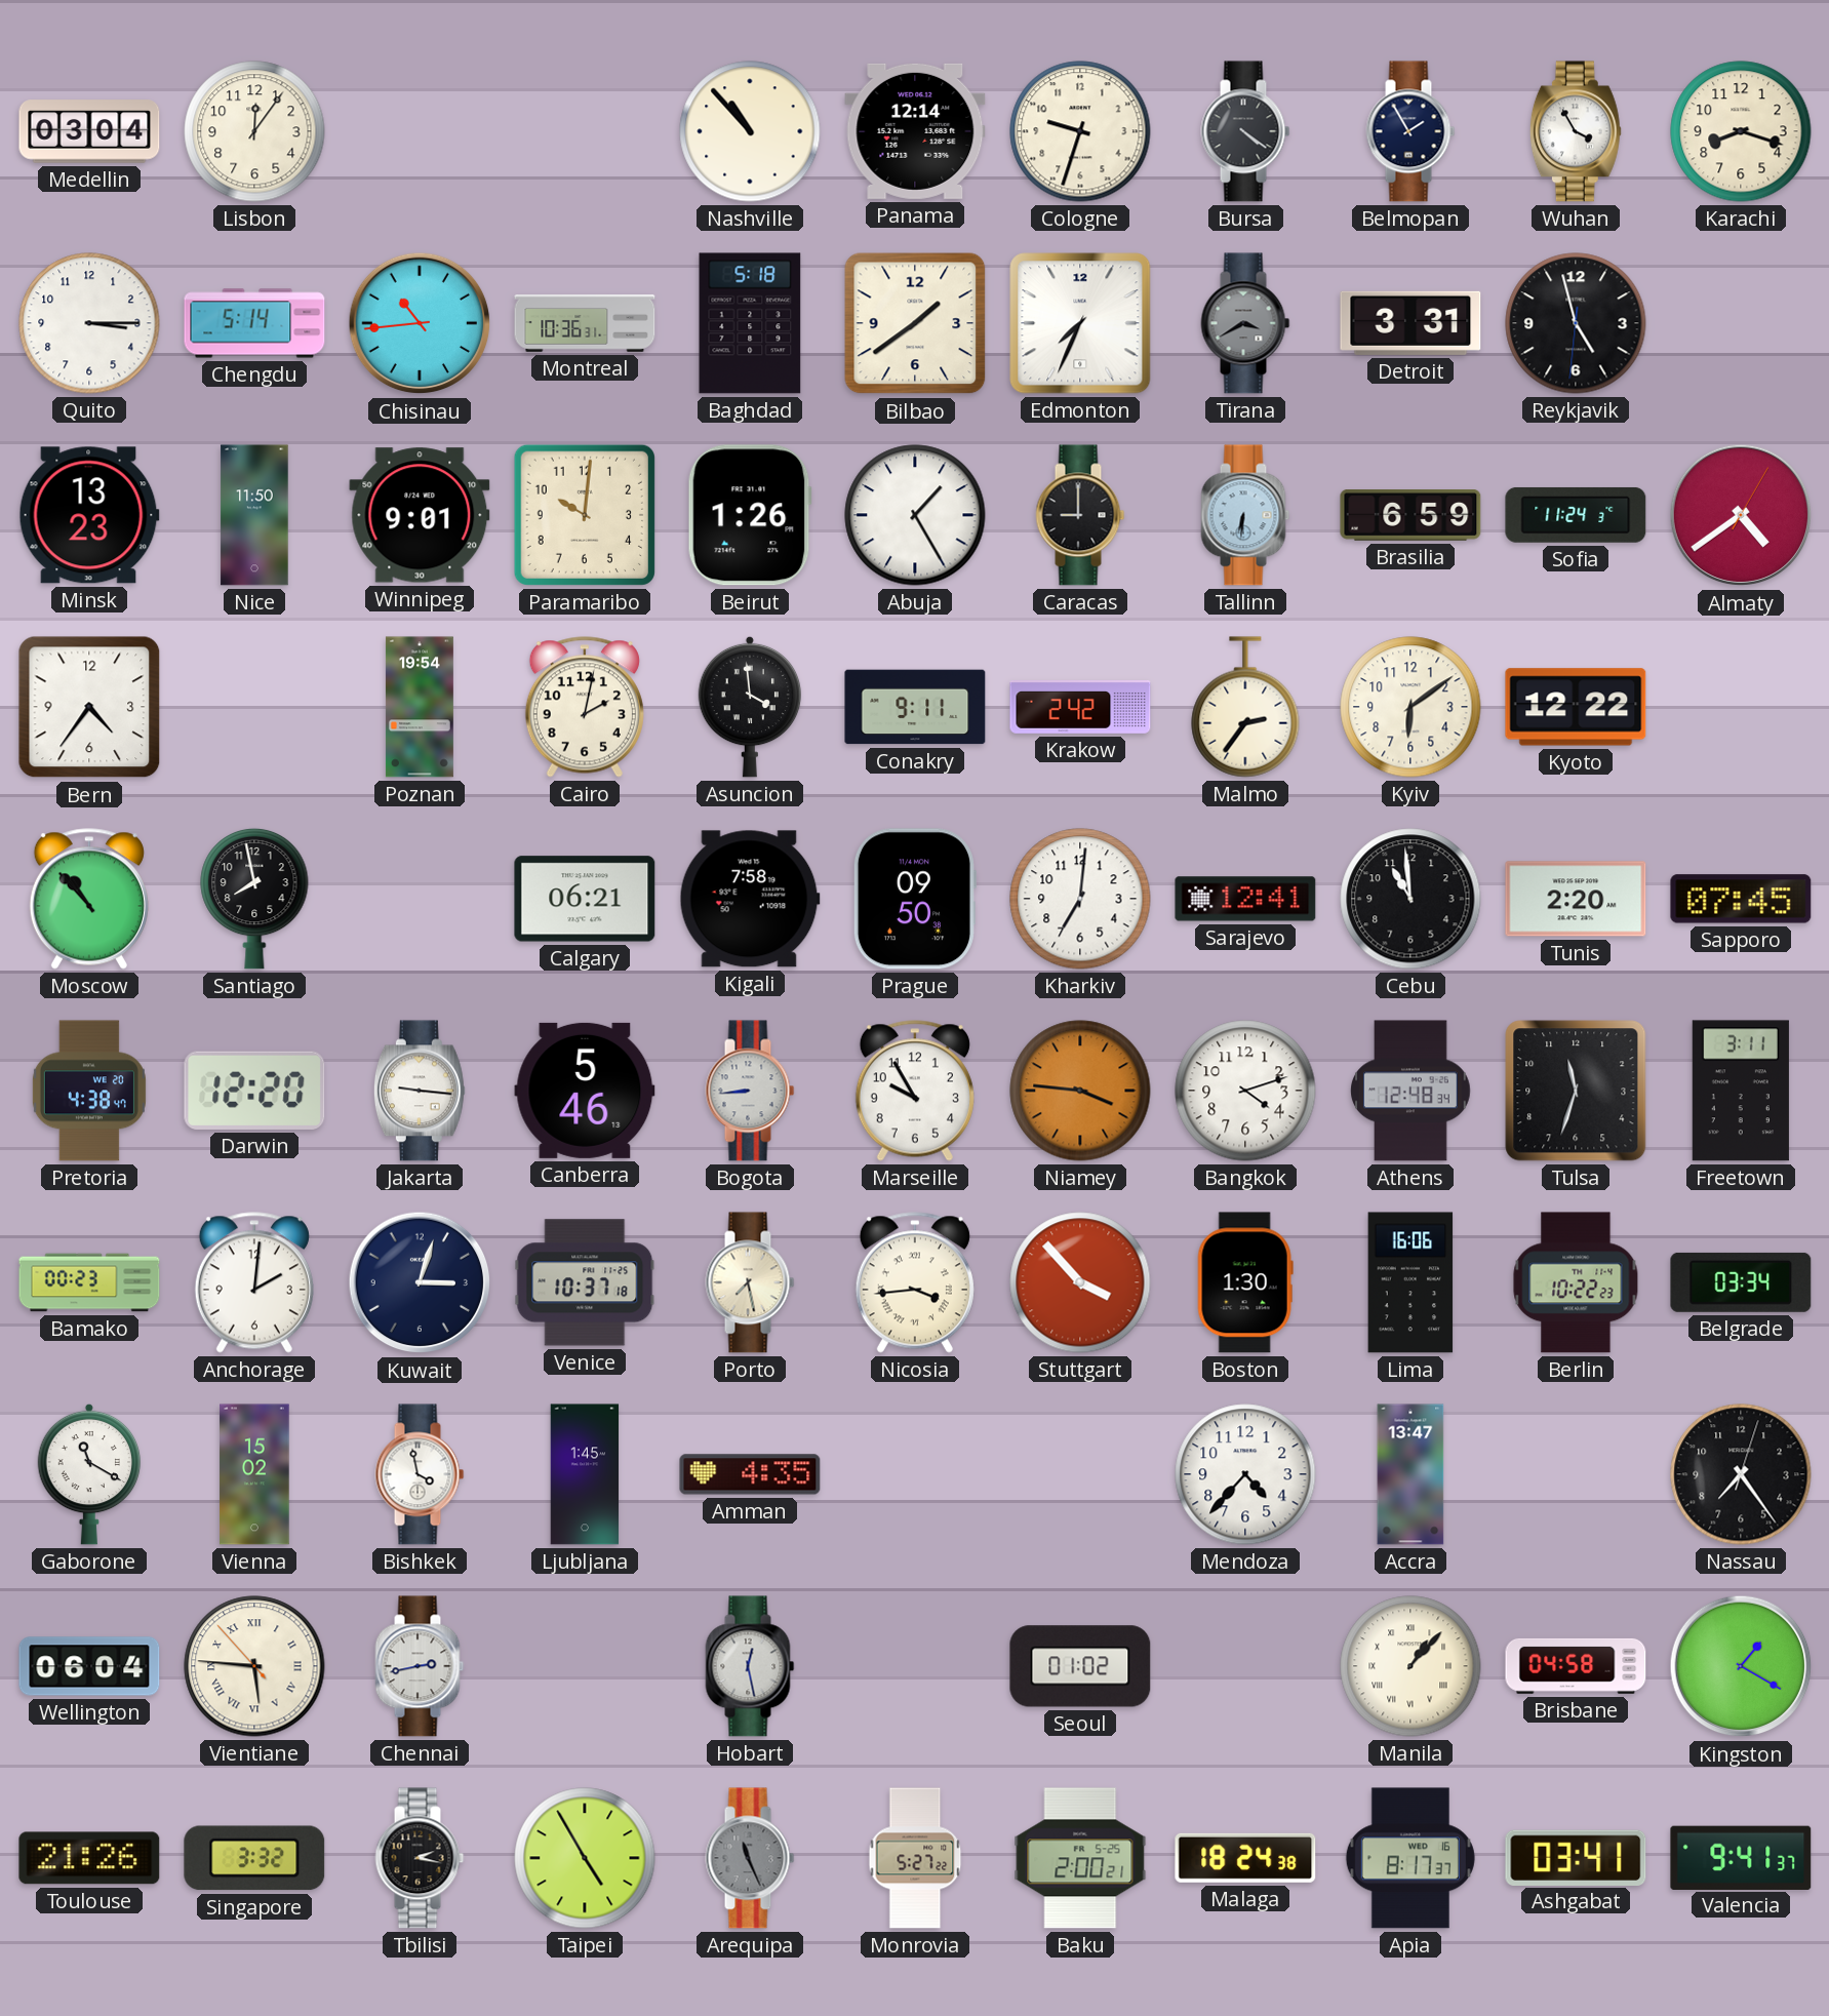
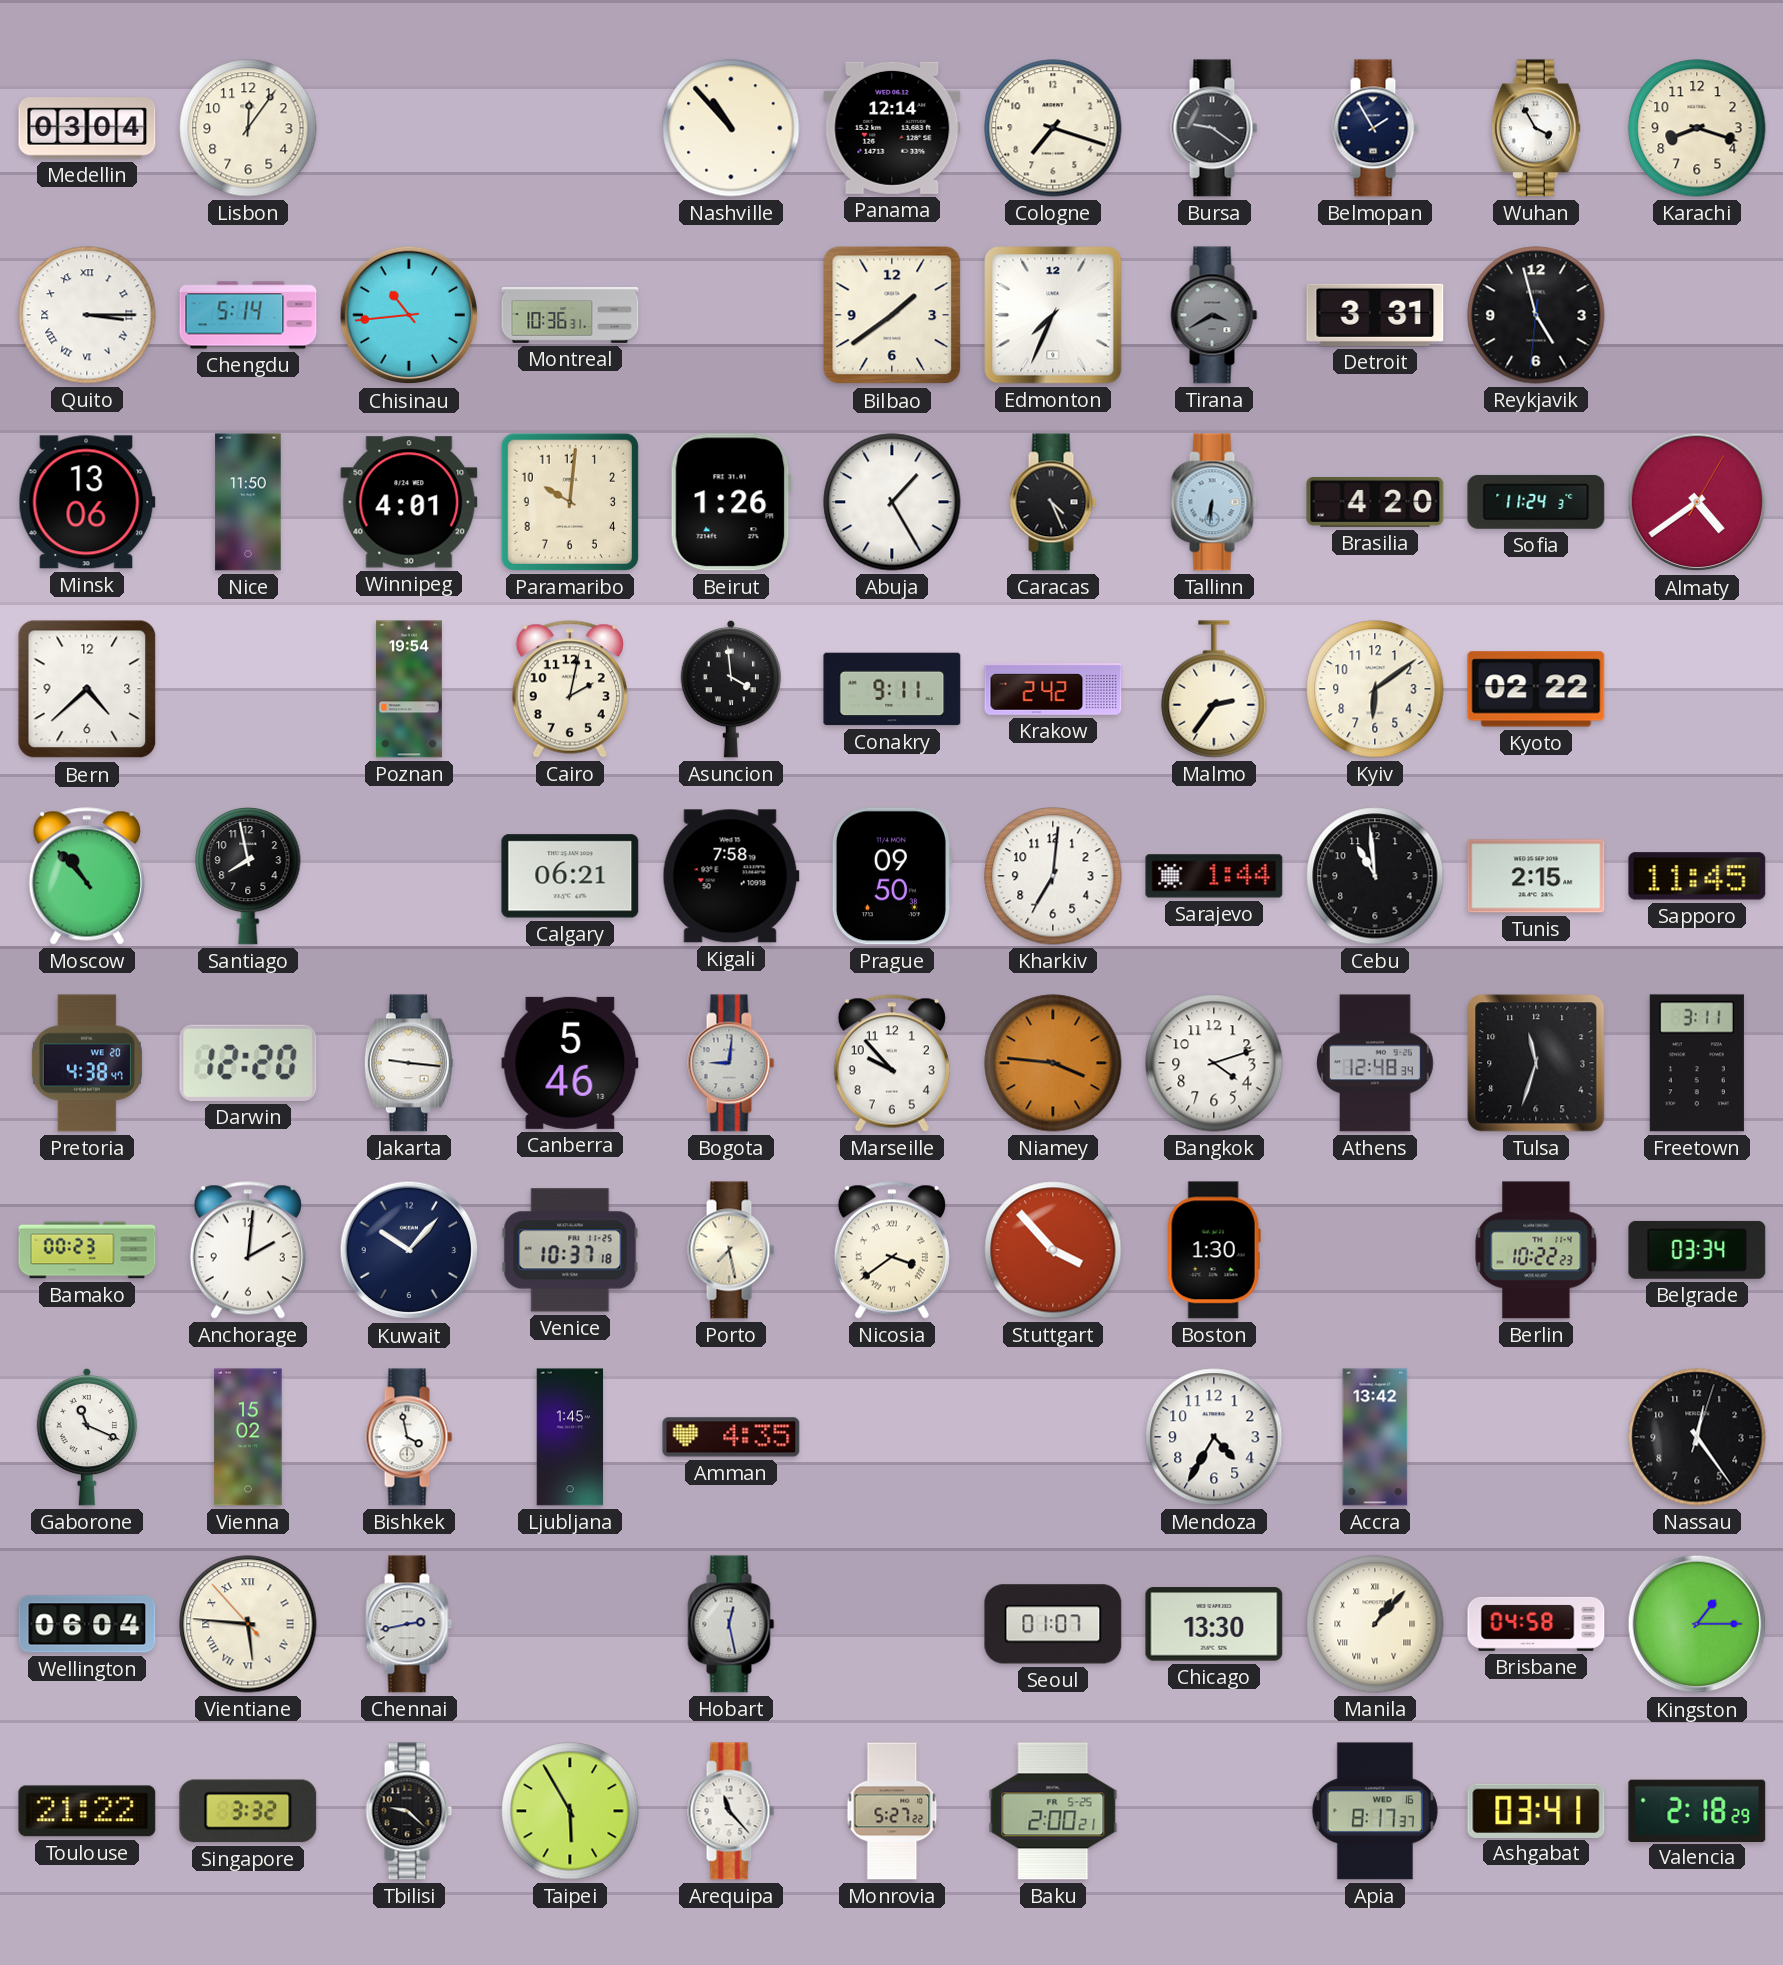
Cologne: 9:33 -> 7:18
Bursa: 4:21 -> 9:21
Quito numerals: Arabic -> Roman
Baghdad: 5:18 -> none
Minsk: 13:23 -> 13:06
Winnipeg: 9:01 -> 4:01
Caracas: 9:00 -> 4:26
Brasilia: 6:59 -> 4:20
Bern: 4:36 -> 4:38
Kyoto: 12:22 -> 02:22
Sarajevo: 12:41 -> 1:44
Tunis: 2:20 -> 2:15
Sapporo: 07:45 -> 11:45
Bogota: 8:44 -> 9:01
Marseille: 9:55 -> 9:53
Kuwait: 3:03 -> 10:07
Nicosia: 3:44 -> 3:39
Lima: 16:06 -> none
Gaborone: 11:20 -> 11:19
Mendoza: 4:37 -> 4:35
Accra: 13:47 -> 13:42
Nassau: 7:24 -> 12:24
Seoul: 01:02 -> 01:07
Chicago: none -> 13:30
Kingston: 1:20 -> 1:15
Toulouse: 21:26 -> 21:22
Tbilisi: 2:17 -> 9:22
Taipei: 4:55 -> 5:55
Arequipa: 11:26 -> 11:23
Arequipa dial: grey -> white
Malaga: 18:24 -> none
Valencia: 9:41 -> 2:18
